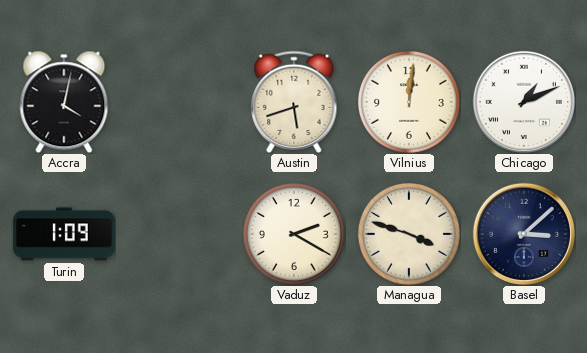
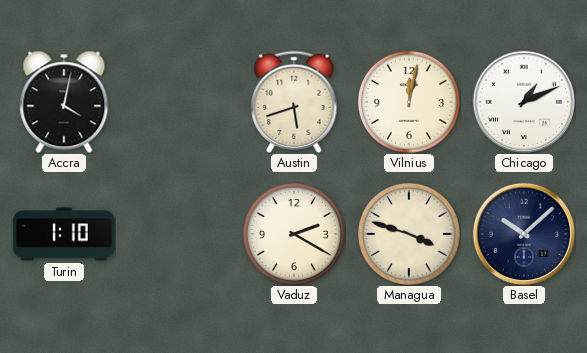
Vilnius: 12:01 -> 12:02
Turin: 1:09 -> 1:10
Basel: 3:08 -> 10:08
